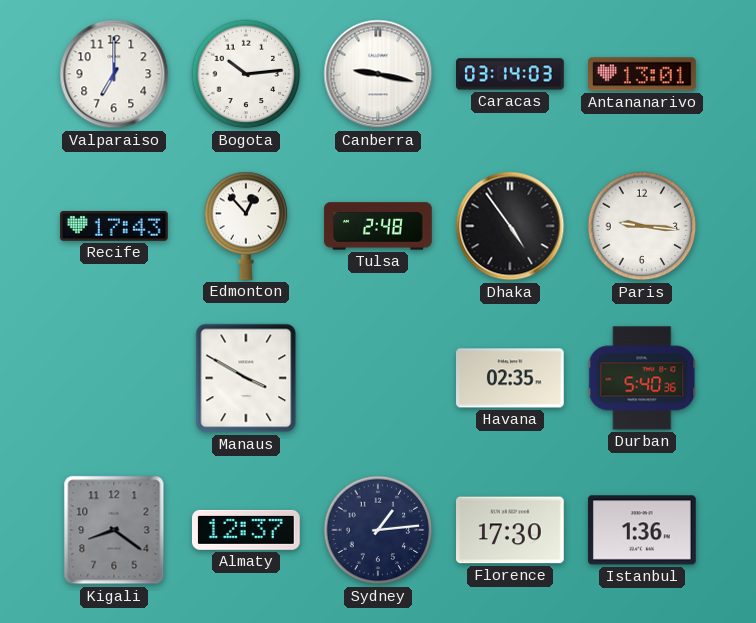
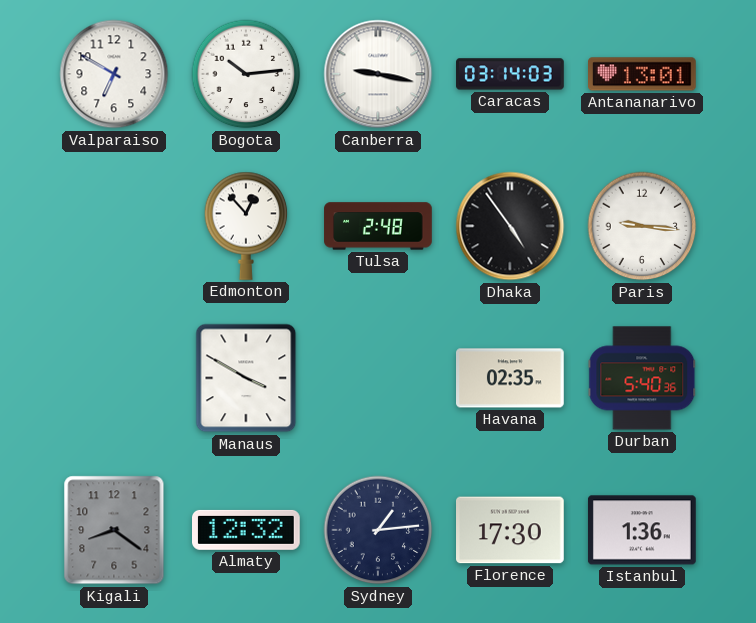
Valparaiso: 7:00 -> 6:50
Recife: 17:43 -> none
Almaty: 12:37 -> 12:32
